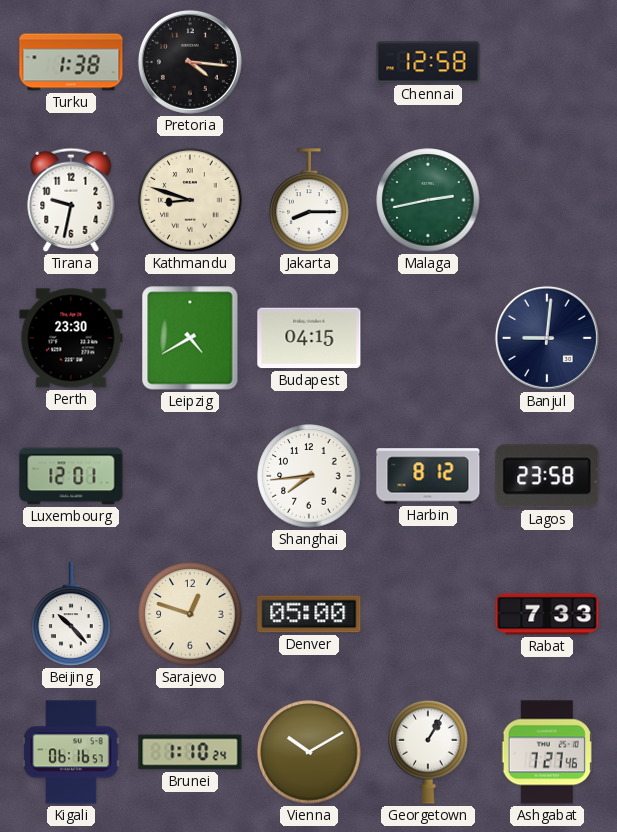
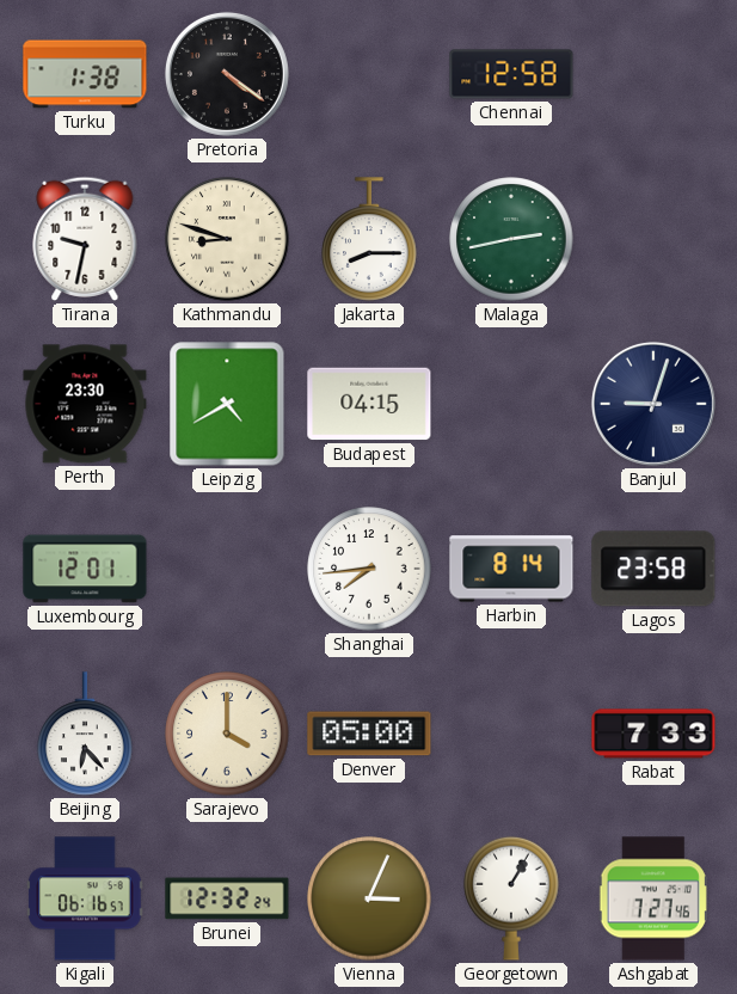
Pretoria: 4:16 -> 4:21
Banjul: 9:01 -> 9:03
Harbin: 8:12 -> 8:14
Beijing: 10:23 -> 6:23
Sarajevo: 12:48 -> 4:00
Brunei: 1:10 -> 12:32
Vienna: 10:10 -> 3:04
